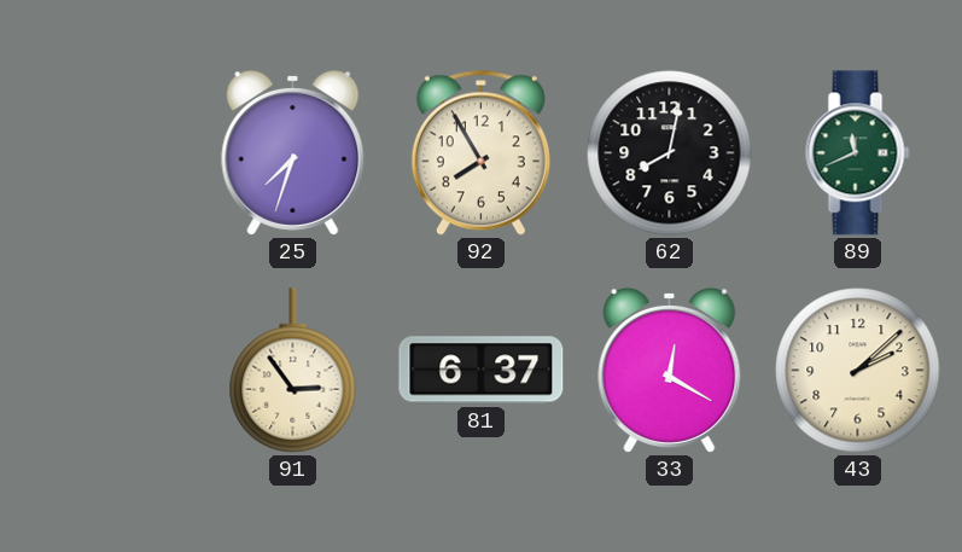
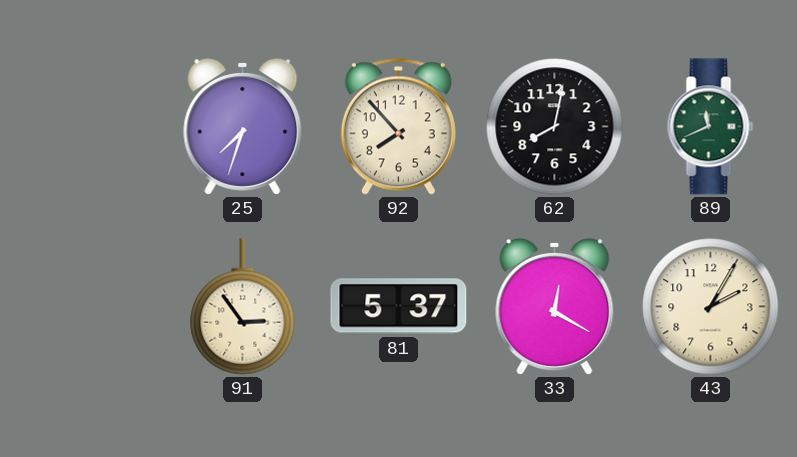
92: 7:55 -> 7:53
81: 6:37 -> 5:37
43: 2:08 -> 2:05
